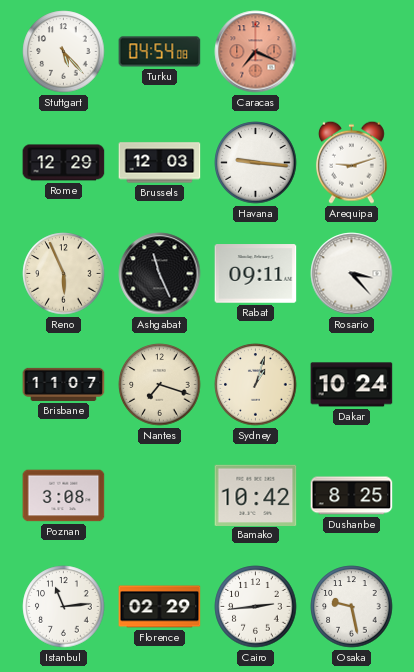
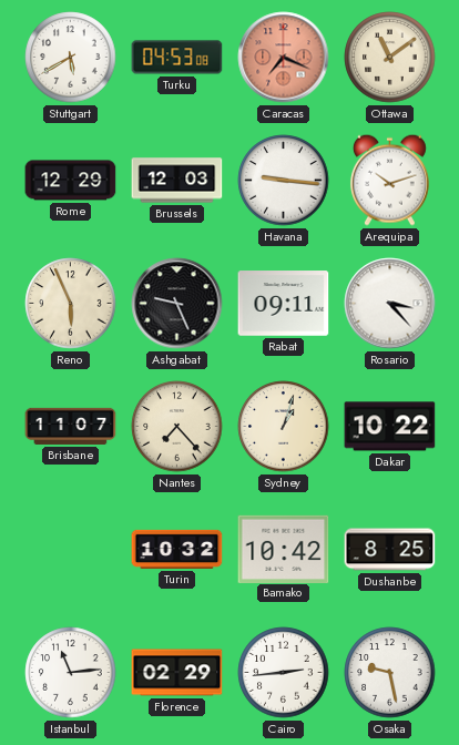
Stuttgart: 5:23 -> 5:40
Turku: 04:54 -> 04:53
Ottawa: none -> 11:09
Arequipa: 9:12 -> 10:12
Ashgabat: 11:26 -> 9:26
Nantes: 7:18 -> 7:23
Dakar: 10:24 -> 10:22
Poznan: 3:08 -> none
Turin: none -> 10:32
